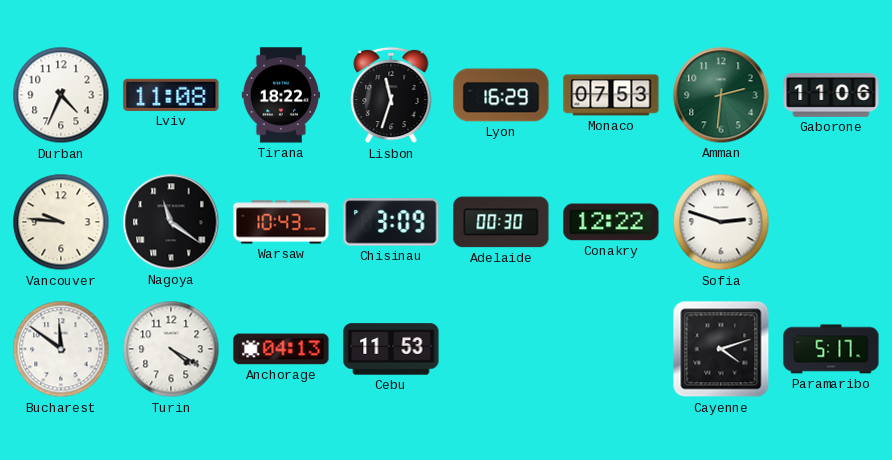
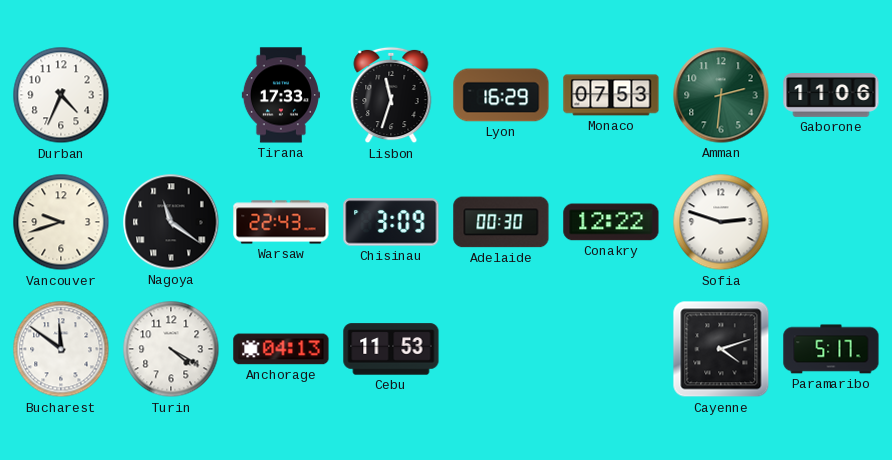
Lviv: 11:08 -> none
Tirana: 18:22 -> 17:33
Vancouver: 9:46 -> 9:42
Warsaw: 10:43 -> 22:43
